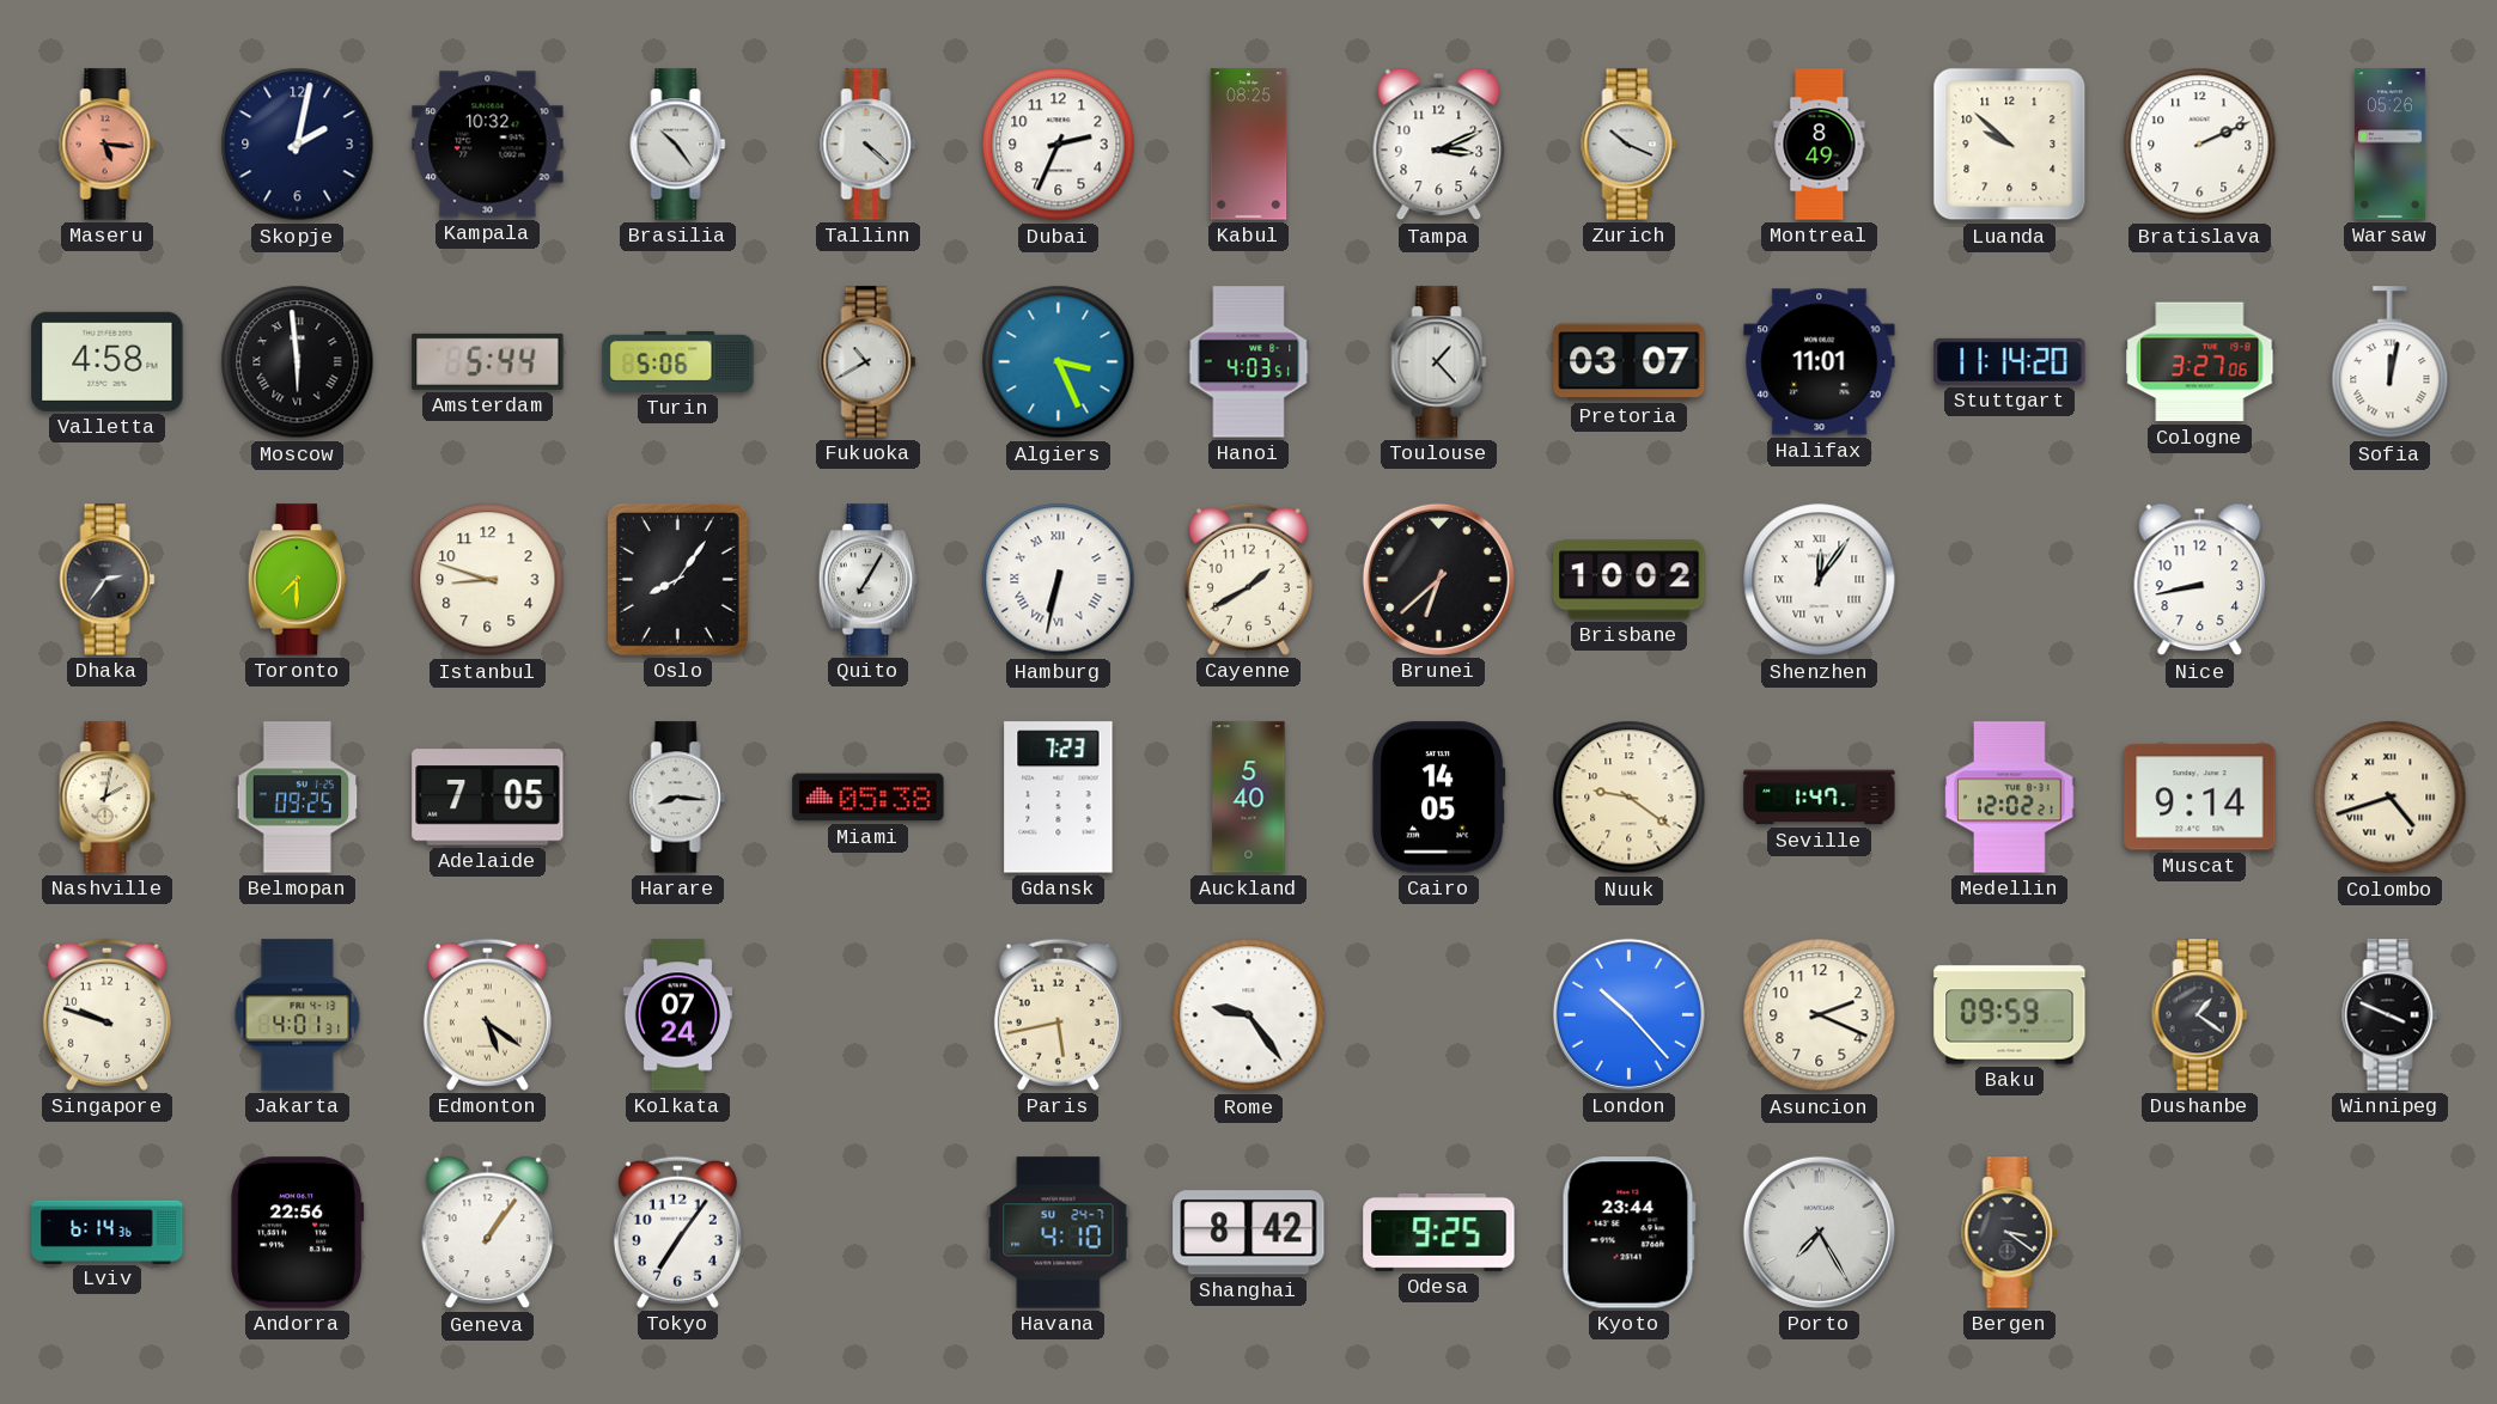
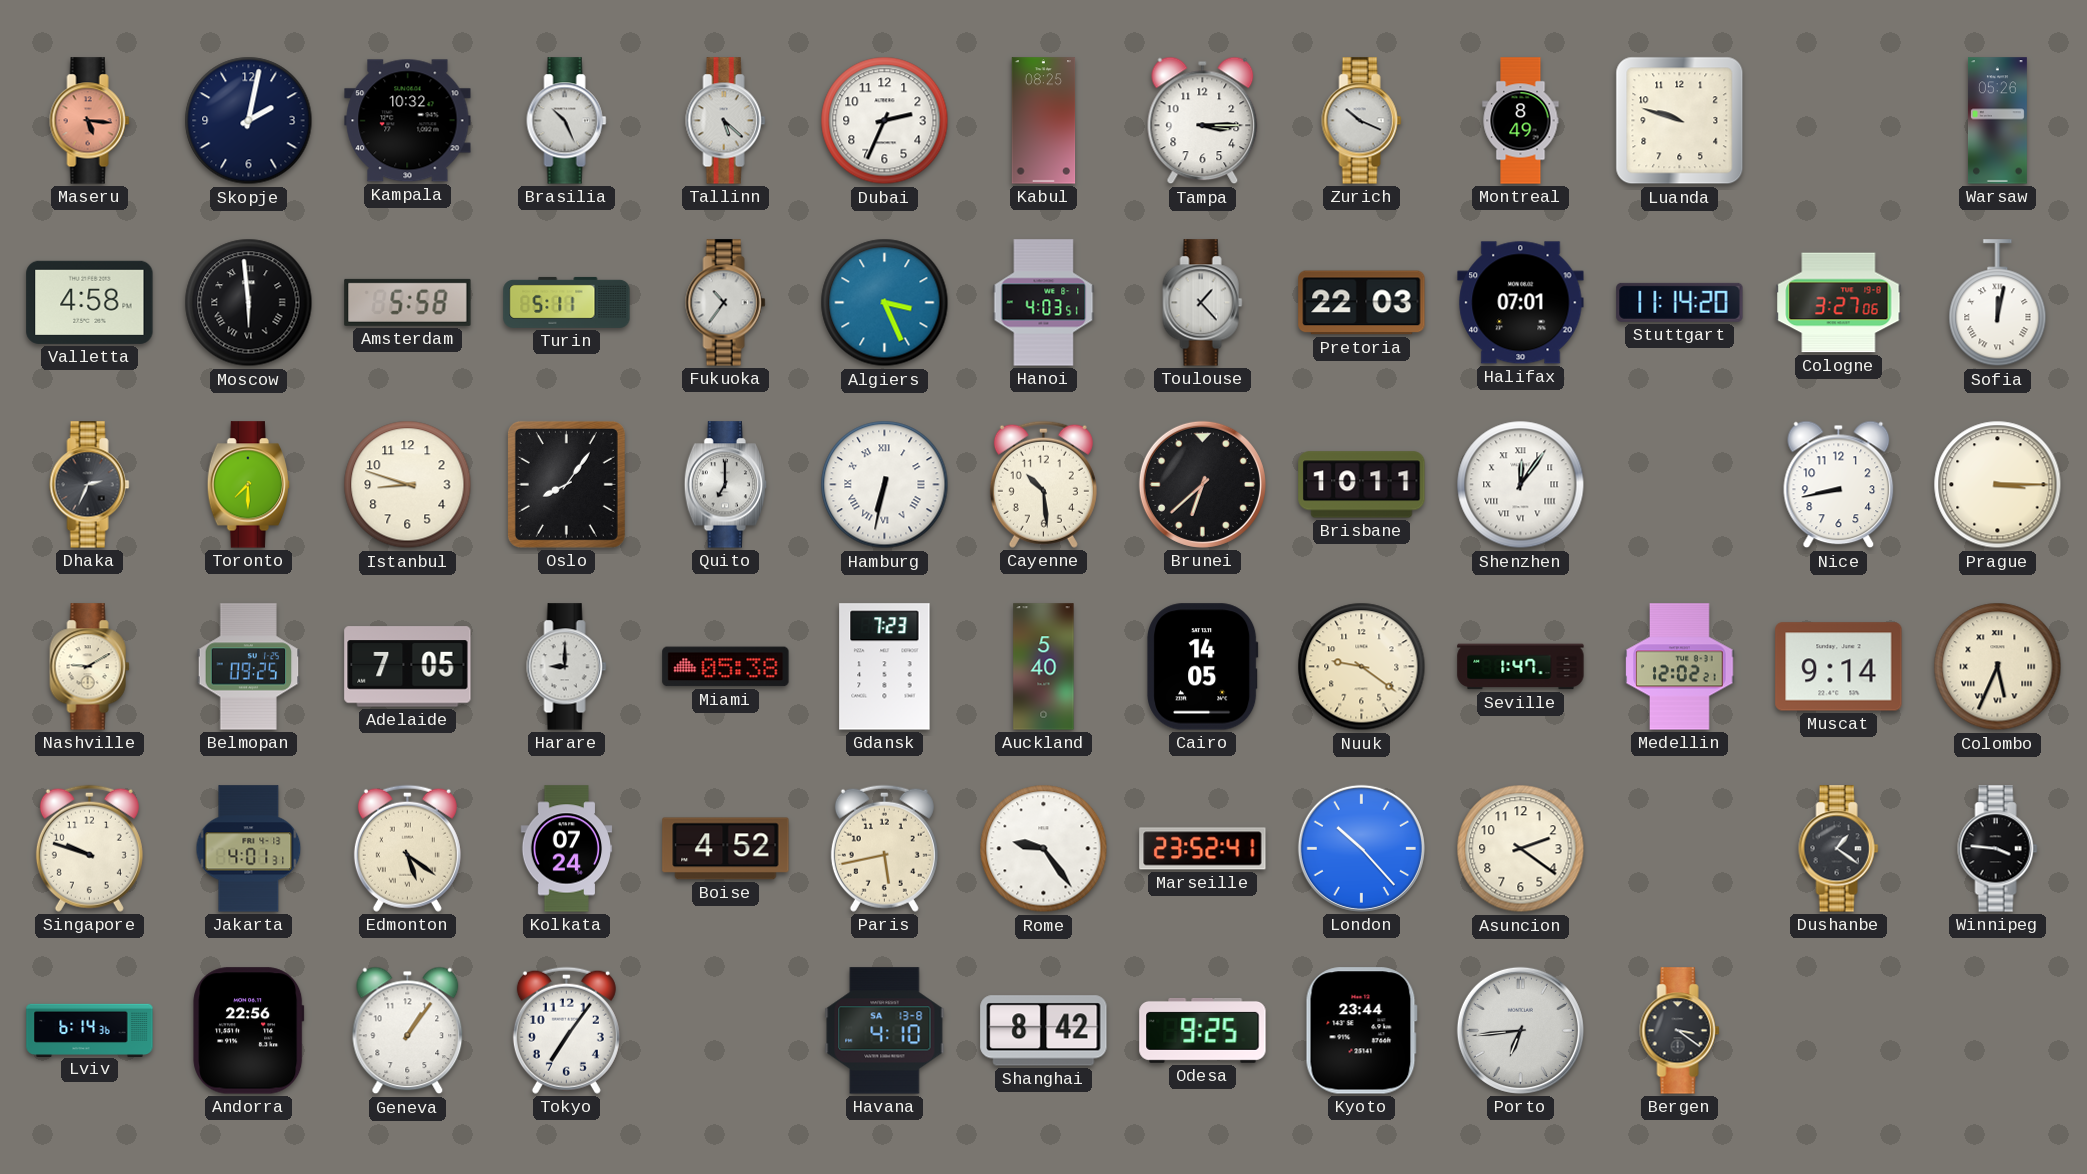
Brasilia: 10:24 -> 10:26
Tallinn: 4:22 -> 5:22
Tampa: 3:11 -> 3:15
Luanda: 9:52 -> 9:48
Bratislava: 2:11 -> none
Amsterdam: 5:44 -> 5:58
Turin: 5:06 -> 5:11
Fukuoka: 10:40 -> 10:36
Pretoria: 03:07 -> 22:03
Halifax: 11:01 -> 07:01
Dhaka: 2:36 -> 2:34
Quito: 7:05 -> 7:00
Cayenne: 1:40 -> 10:29
Brisbane: 10:02 -> 10:11
Prague: none -> 3:15
Nashville: 2:02 -> 9:10
Harare: 8:16 -> 9:00
Colombo: 4:42 -> 5:34
Boise: none -> 4:52
Marseille: none -> 23:52
Asuncion: 2:19 -> 2:21
Baku: 09:59 -> none
Winnipeg: 3:49 -> 3:46
Havana date: SU 24-7 -> SA 13-8
Porto: 7:25 -> 6:44
